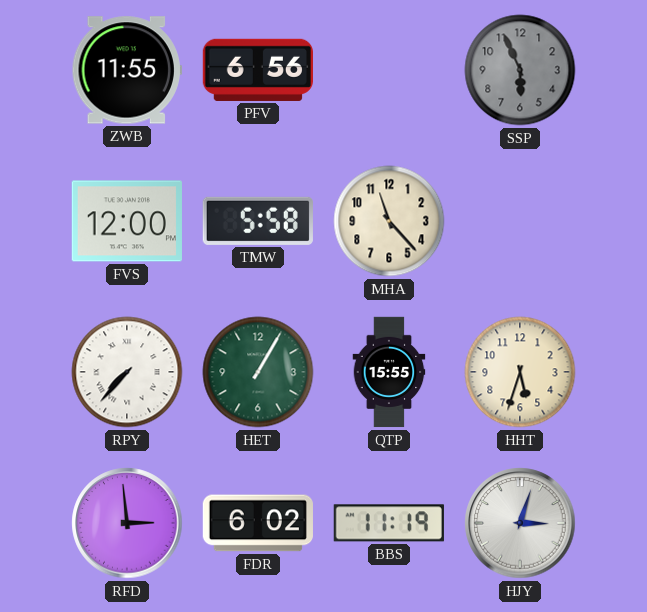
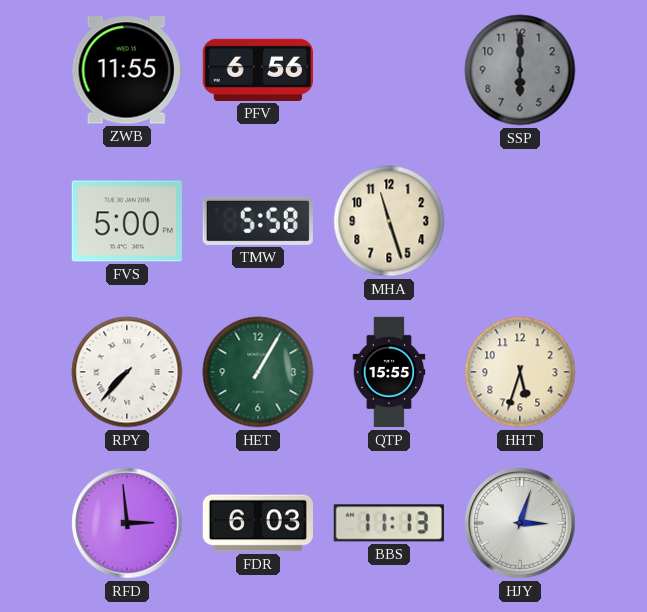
SSP: 5:56 -> 6:00
FVS: 12:00 -> 5:00
MHA: 11:23 -> 11:27
FDR: 6:02 -> 6:03
BBS: 11:19 -> 11:13
